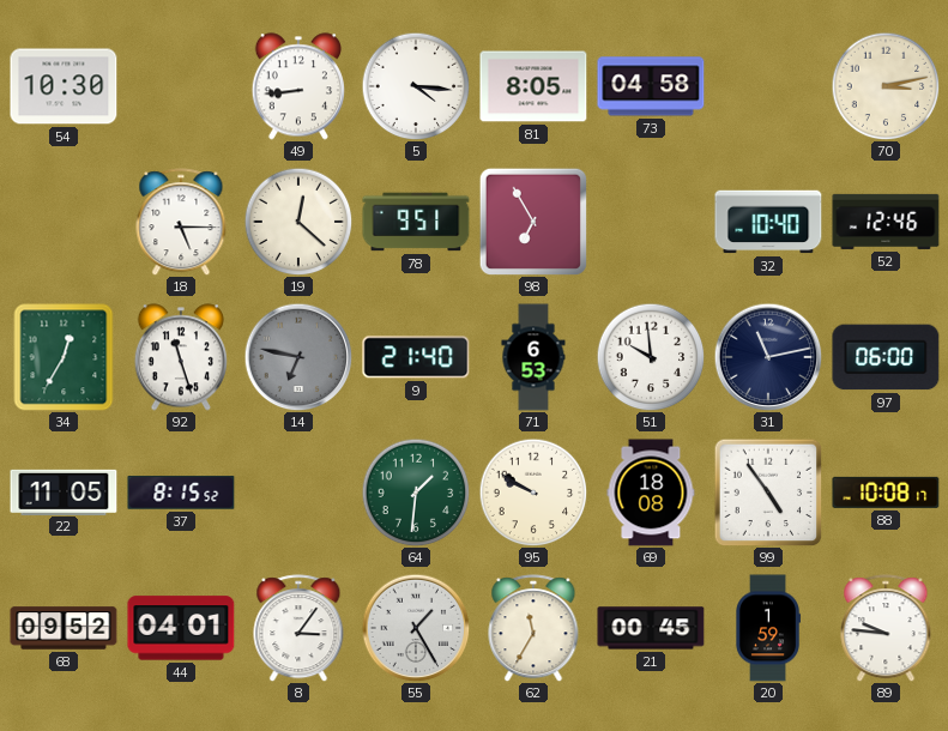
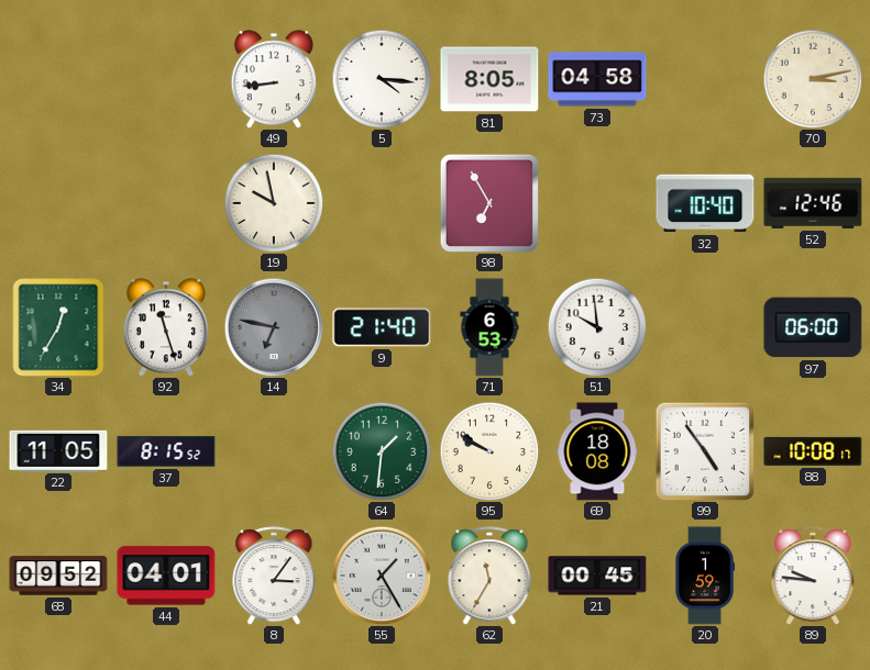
54: 10:30 -> none
18: 5:15 -> none
19: 12:22 -> 9:58
78: 9:51 -> none
31: 11:13 -> none
